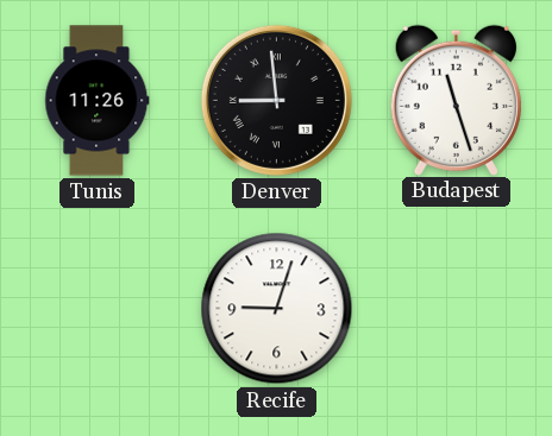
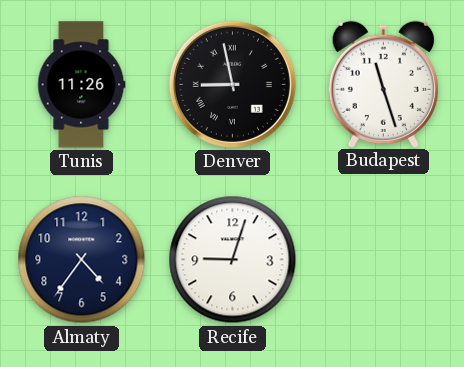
Denver: 8:59 -> 8:58
Almaty: none -> 4:36
